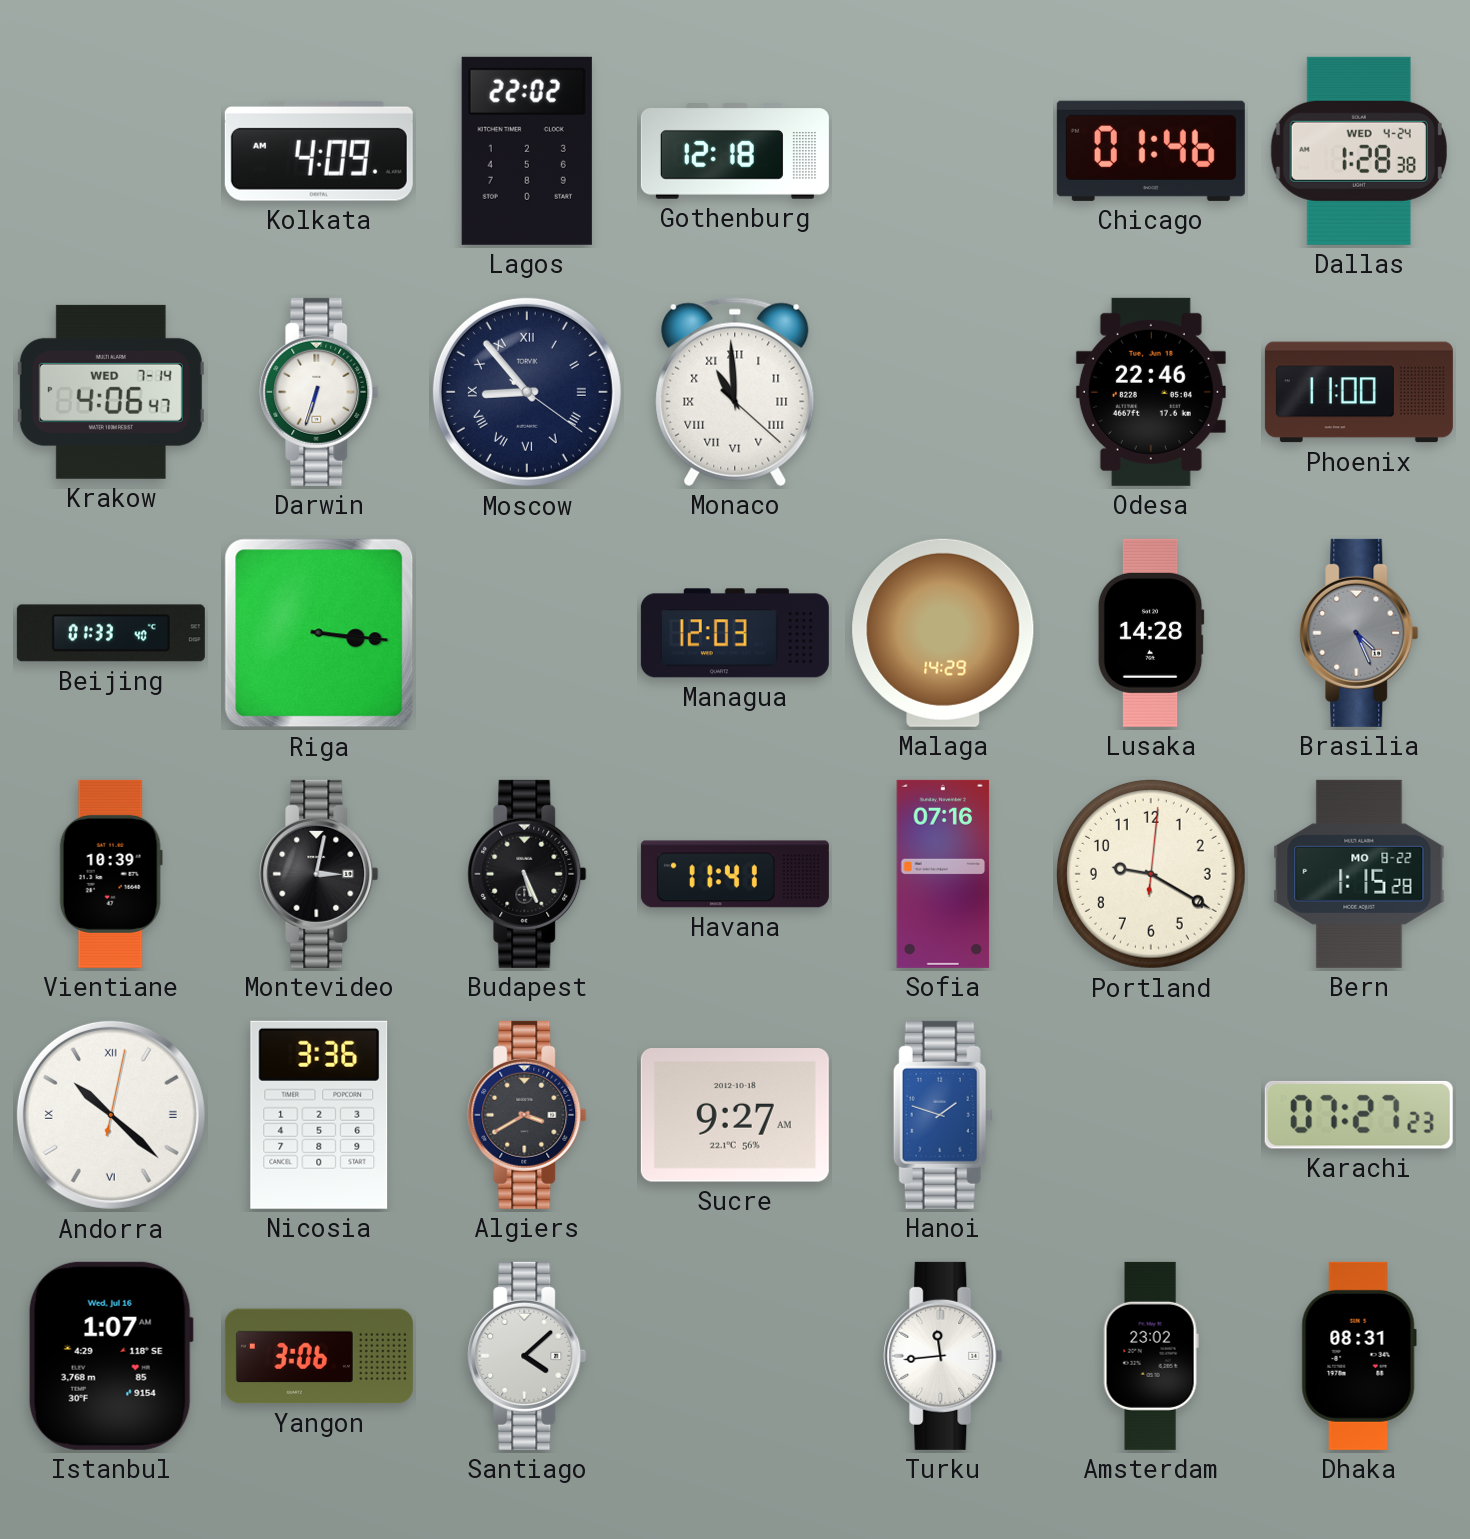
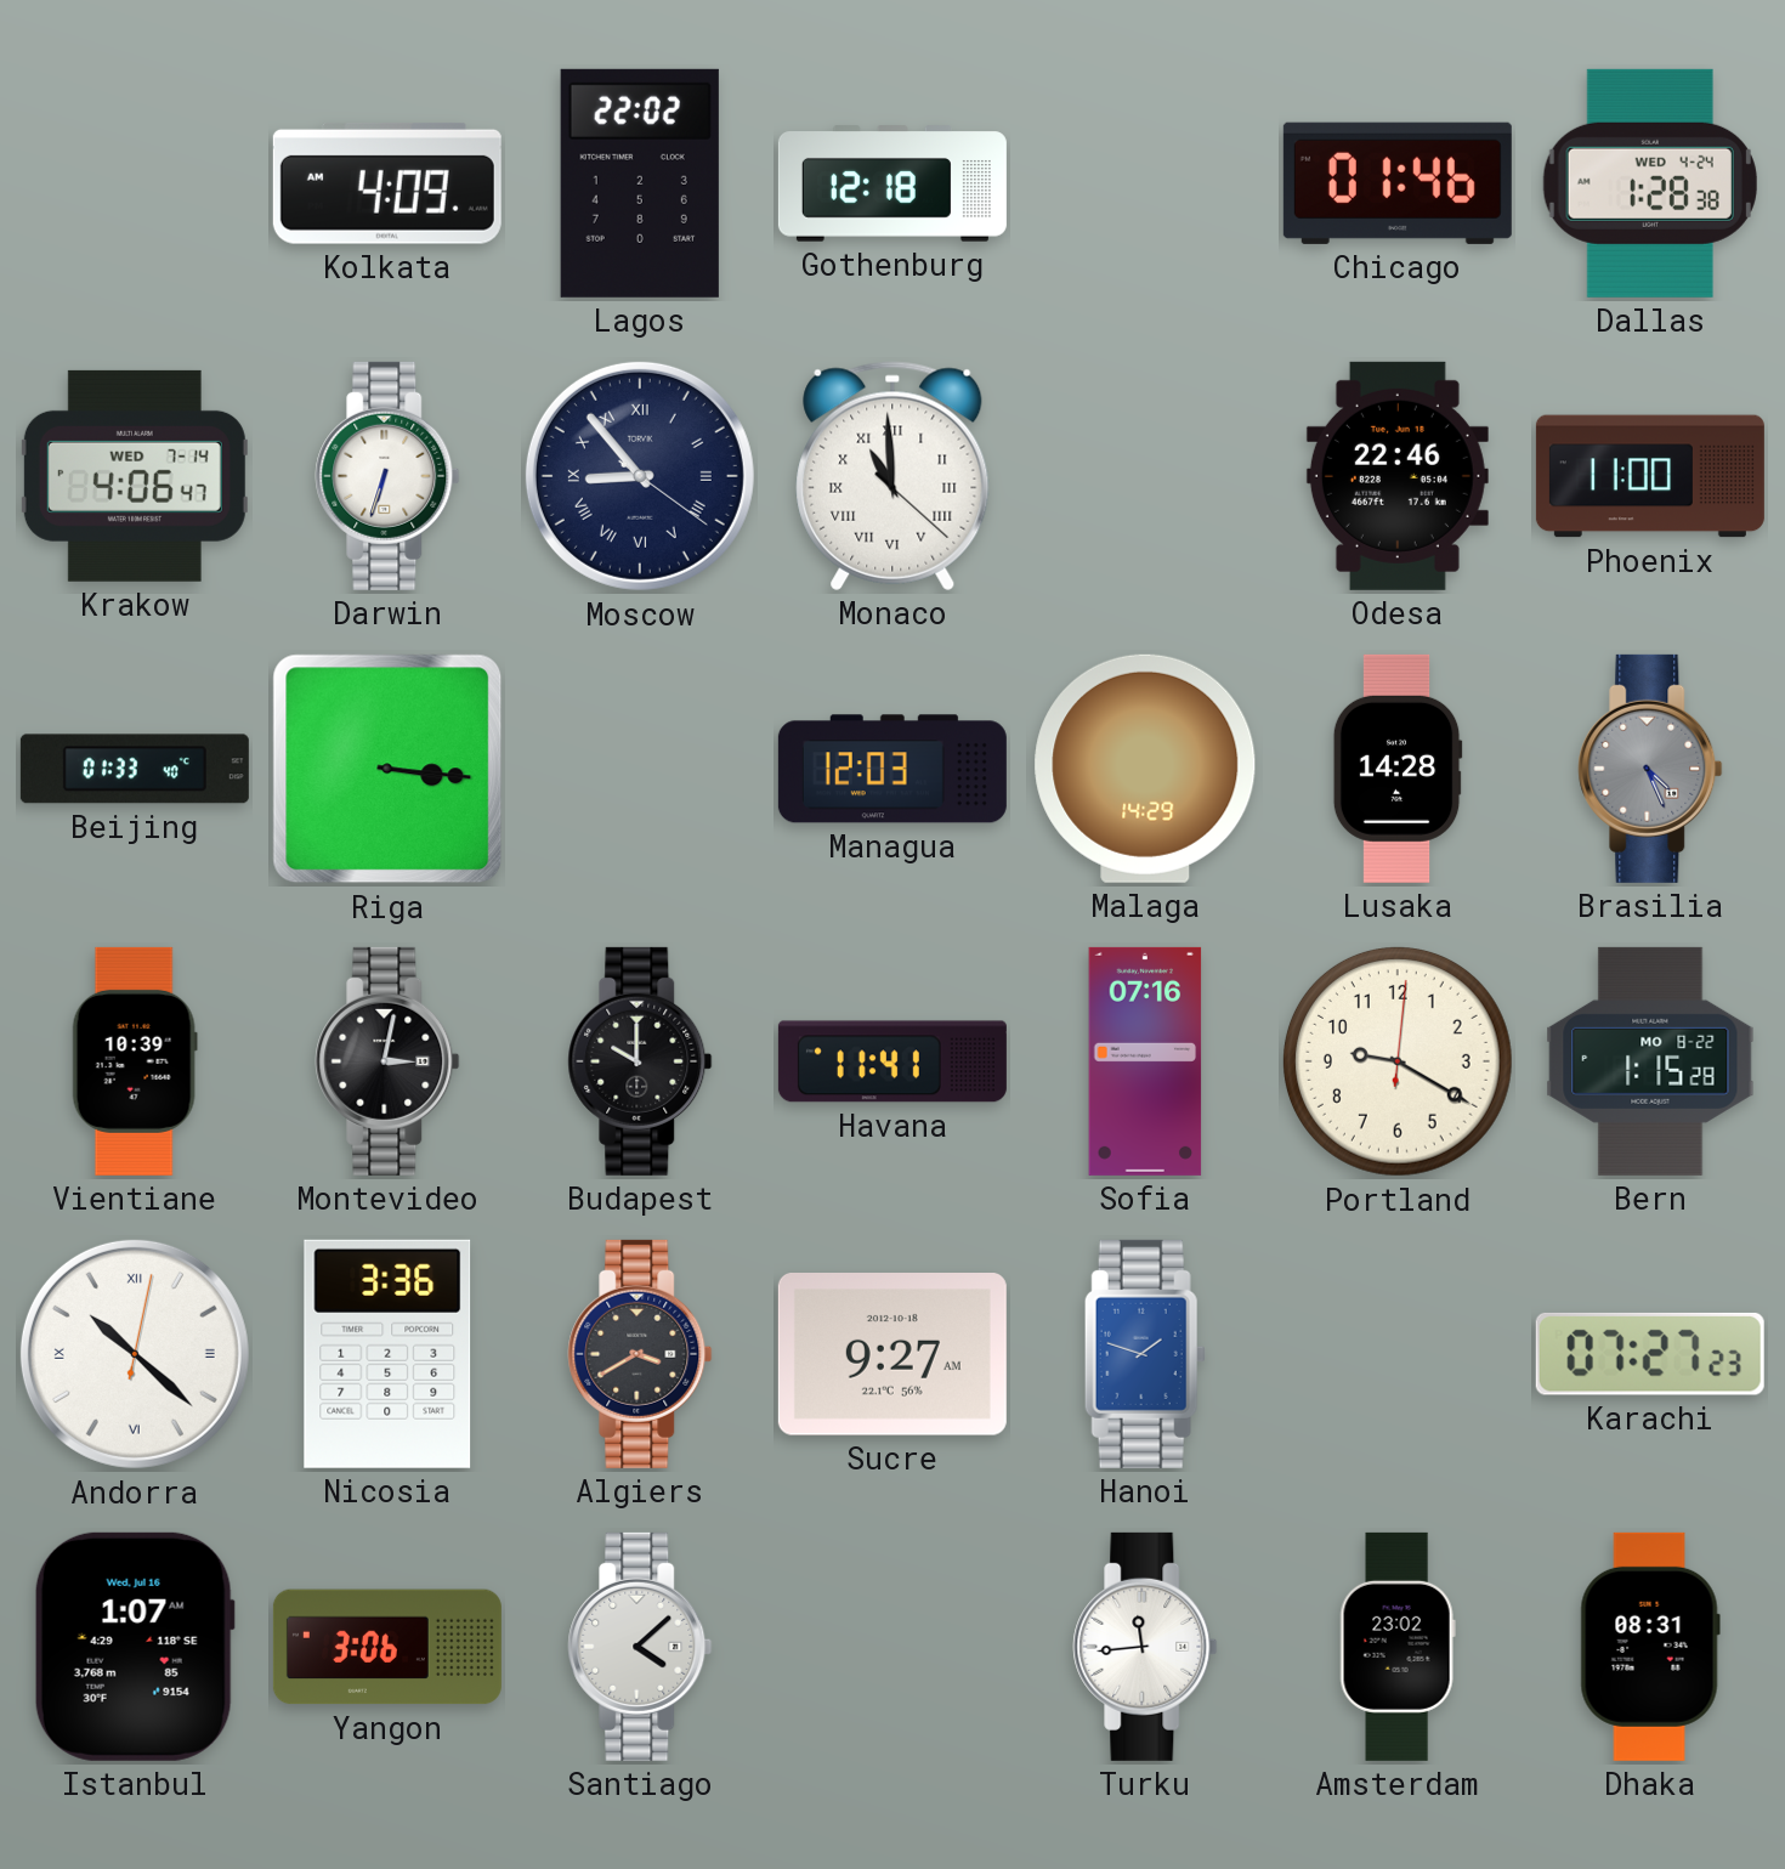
Budapest: 5:26 -> 10:00
